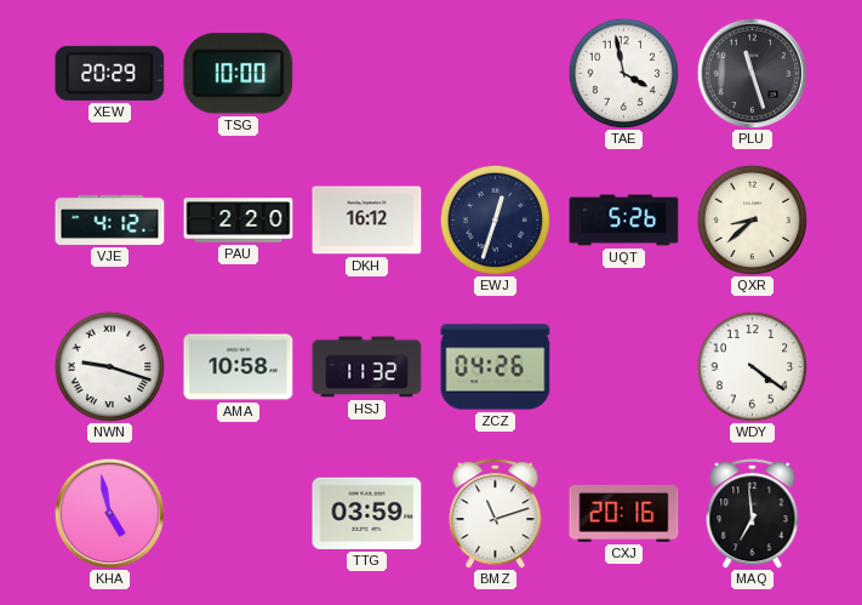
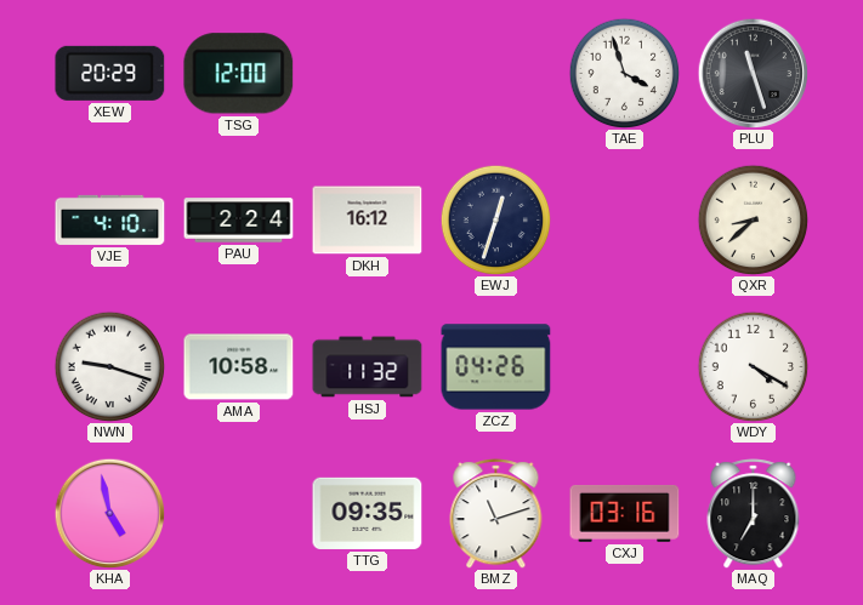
TSG: 10:00 -> 12:00
TAE: 3:58 -> 3:57
VJE: 4:12 -> 4:10
PAU: 2:20 -> 2:24
UQT: 5:26 -> none
WDY: 4:21 -> 4:20
TTG: 03:59 -> 09:35
CXJ: 20:16 -> 03:16
MAQ: 6:59 -> 7:00
